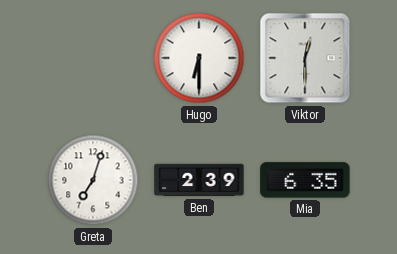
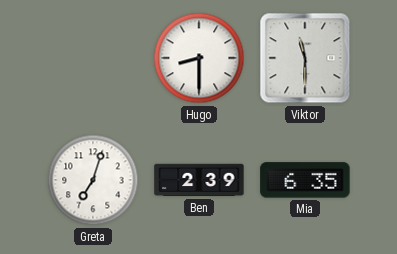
Hugo: 6:30 -> 8:30
Viktor: 12:30 -> 11:30
